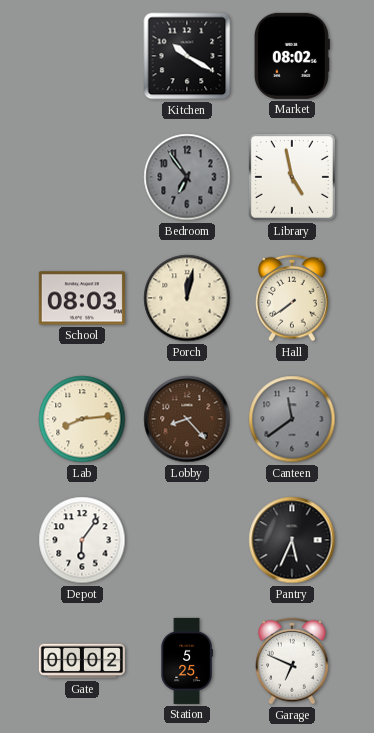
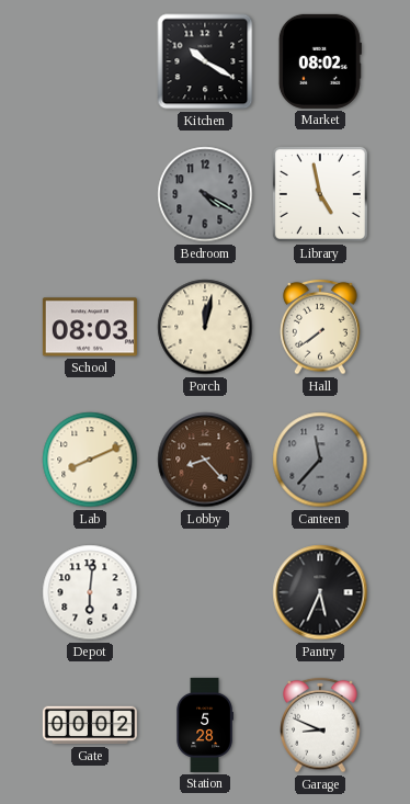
Bedroom: 6:54 -> 4:20
Lab: 8:14 -> 8:11
Canteen: 11:39 -> 11:37
Depot: 6:06 -> 6:01
Station: 5:25 -> 5:28
Garage: 6:49 -> 8:49
